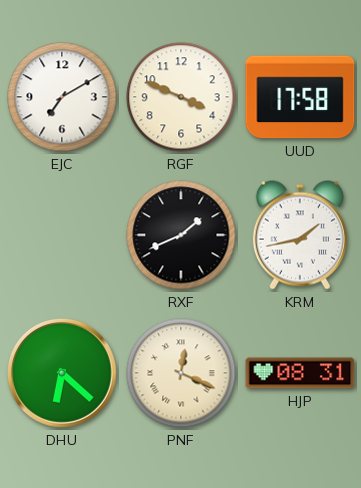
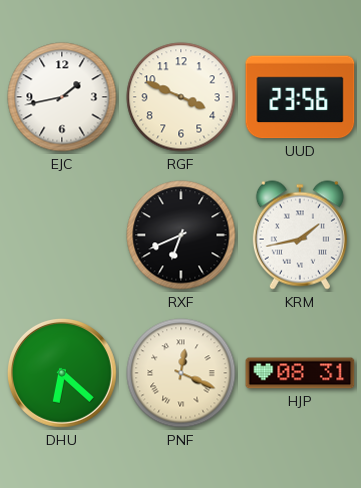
EJC: 7:10 -> 1:43
UUD: 17:58 -> 23:56
RXF: 1:41 -> 6:41
